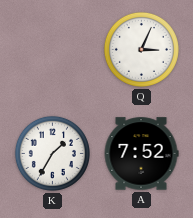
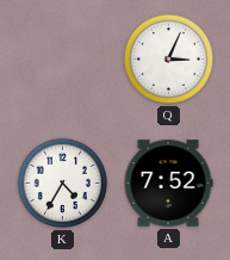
K: 1:35 -> 4:35
